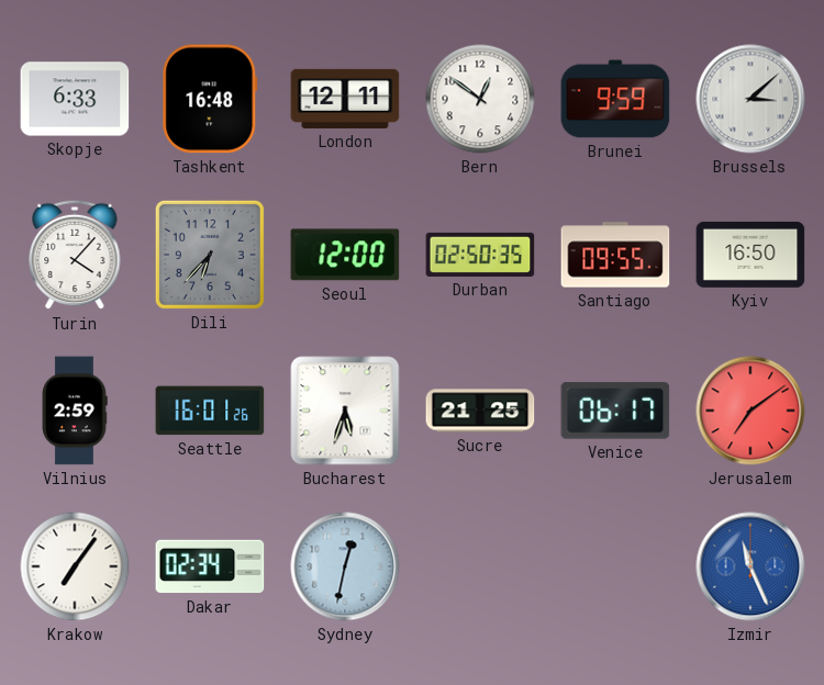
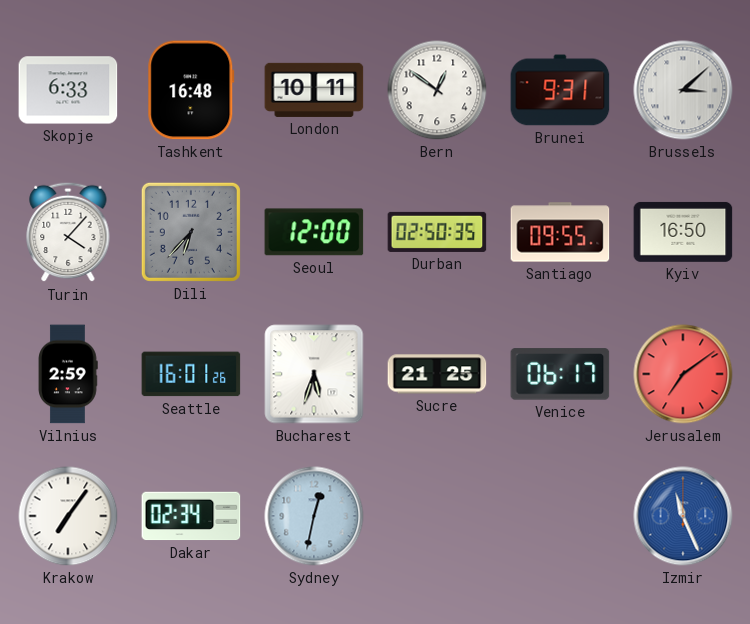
London: 12:11 -> 10:11
Brunei: 9:59 -> 9:31
